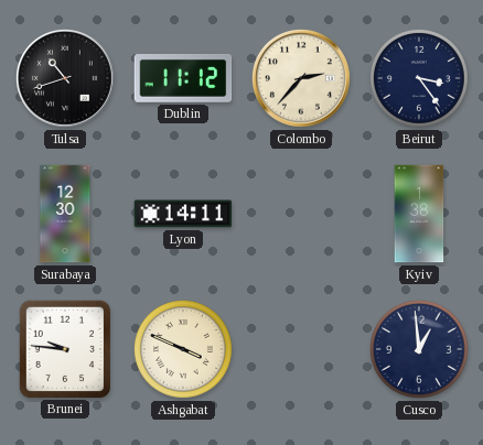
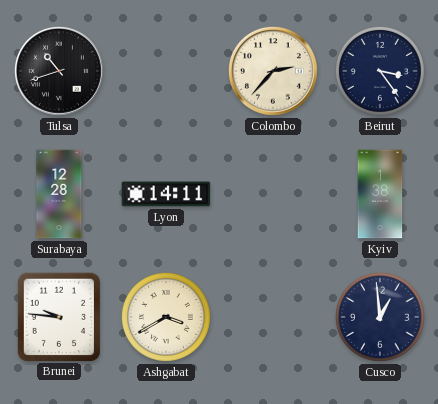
Dublin: 11:12 -> none
Surabaya: 12:30 -> 12:28
Ashgabat: 3:49 -> 3:40
